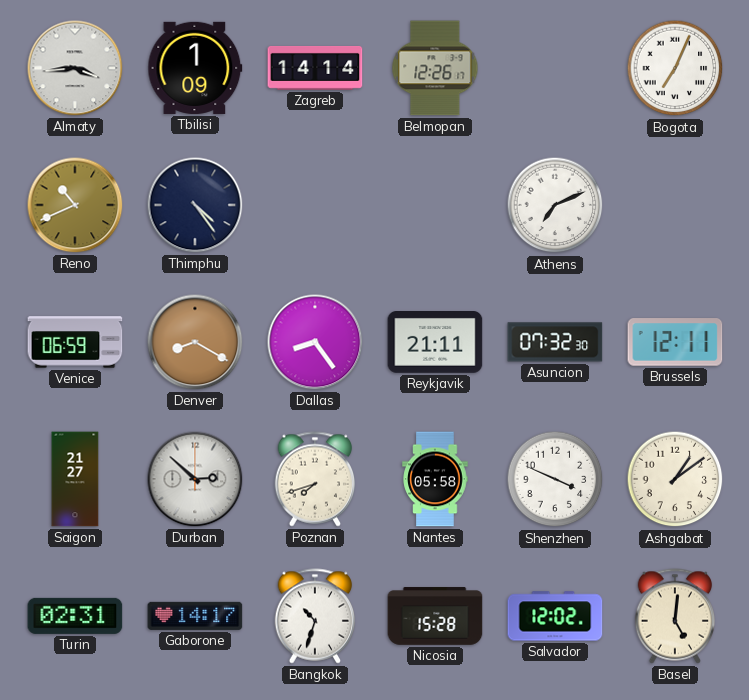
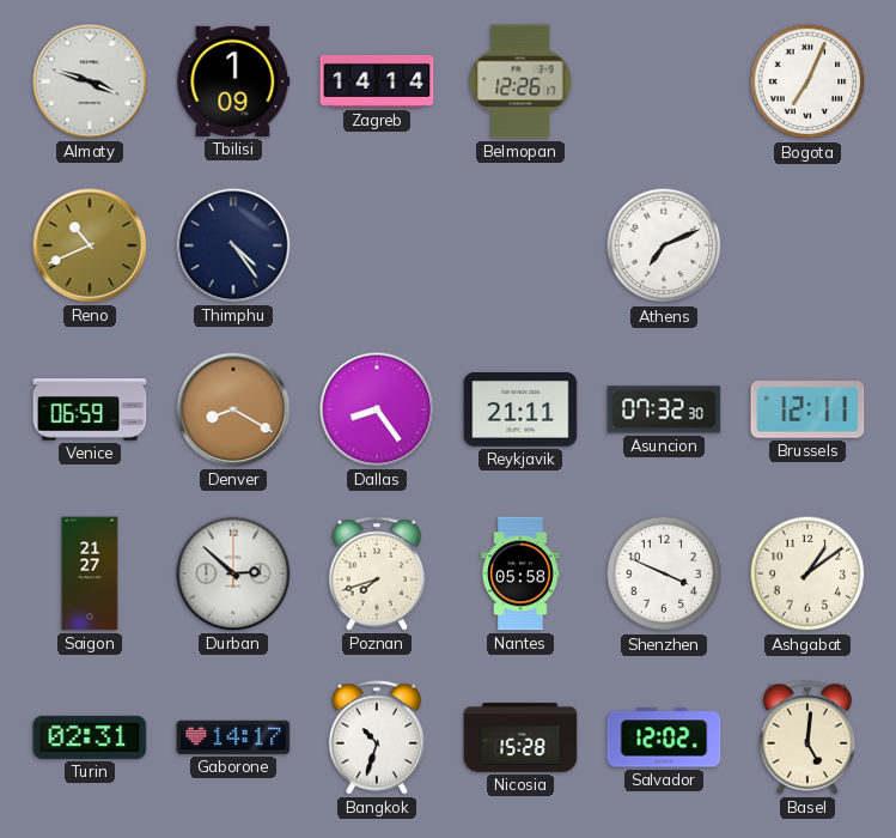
Almaty: 3:44 -> 3:48
